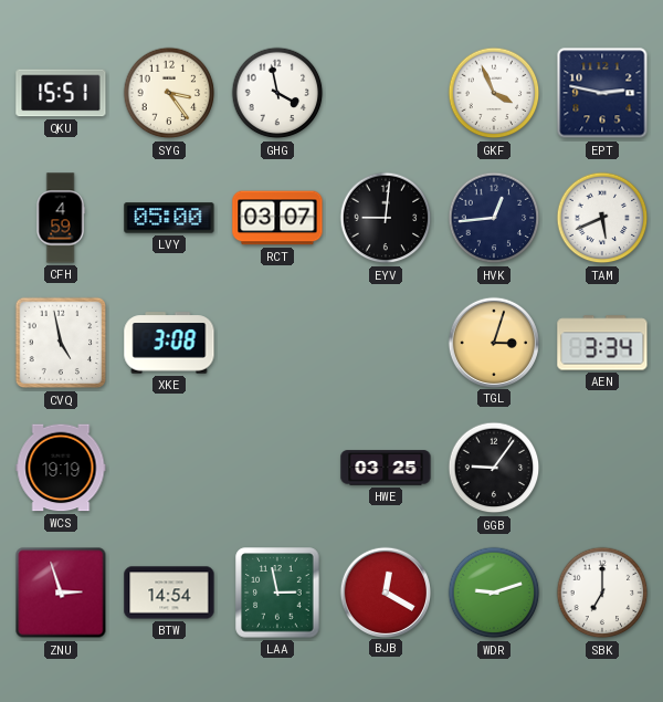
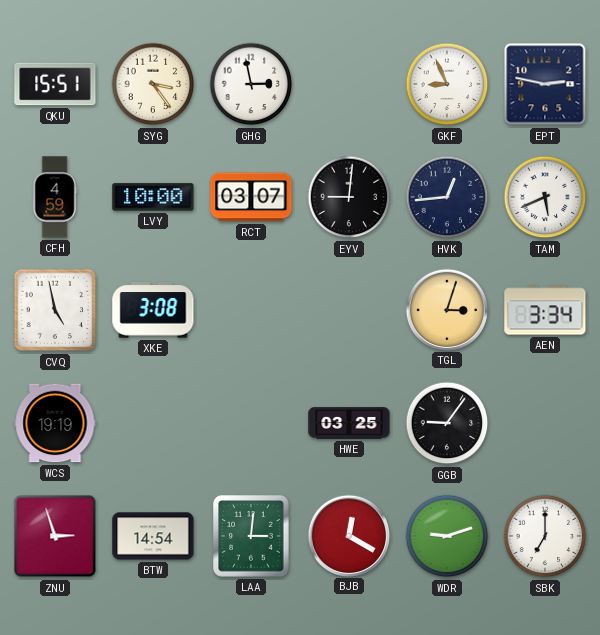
GHG: 3:58 -> 2:58
GKF: 3:56 -> 8:56
LVY: 05:00 -> 10:00
LAA: 2:58 -> 3:01
